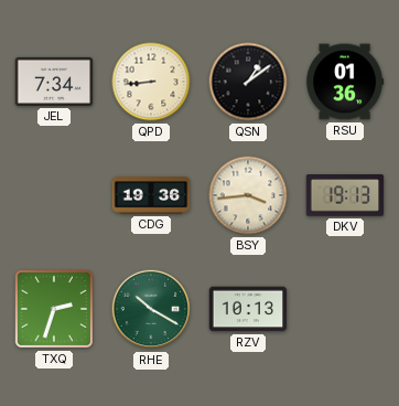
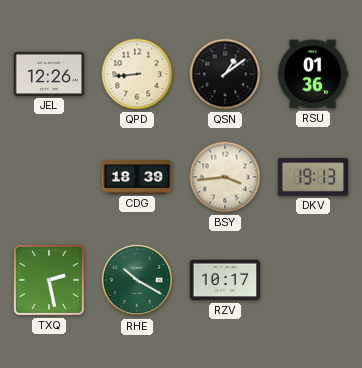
JEL: 7:34 -> 12:26
CDG: 19:36 -> 18:39
TXQ: 2:33 -> 2:28
RZV: 10:13 -> 10:17
